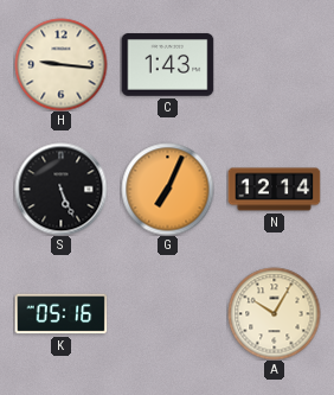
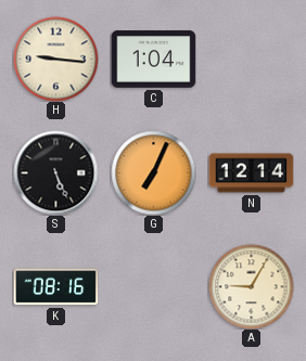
C: 1:43 -> 1:04
K: 05:16 -> 08:16
A: 10:05 -> 9:05
